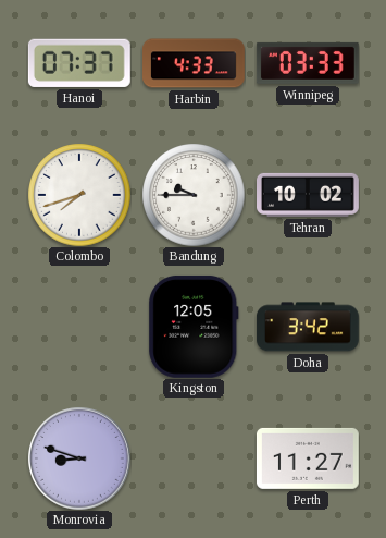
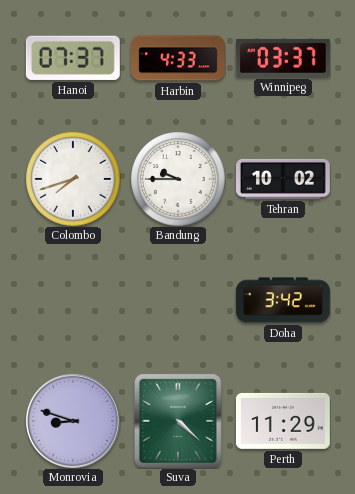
Winnipeg: 03:33 -> 03:37
Kingston: 12:05 -> none
Suva: none -> 4:22
Perth: 11:27 -> 11:29
